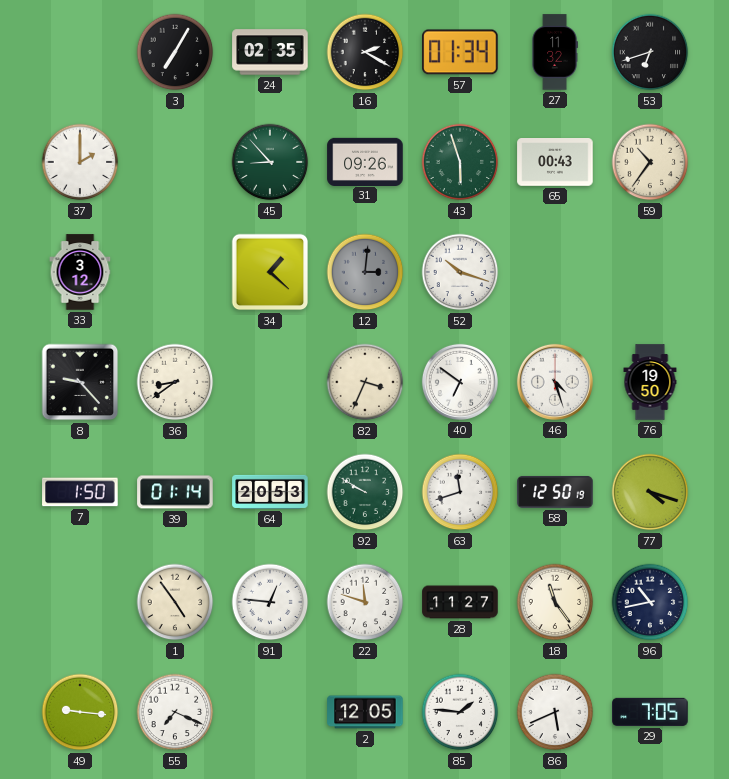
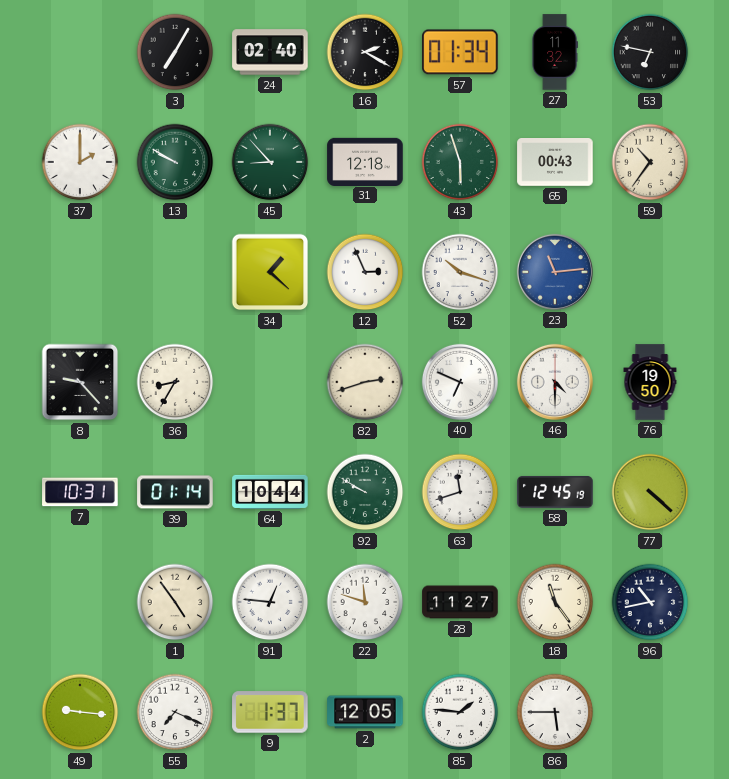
24: 02:35 -> 02:40
53: 6:42 -> 6:47
13: none -> 9:50
31: 09:26 -> 12:18
33: 3:12 -> none
12: 3:01 -> 2:56
12 dial: grey -> white
23: none -> 11:14
36: 8:39 -> 8:35
82: 3:34 -> 2:42
40: 6:51 -> 6:49
46: 4:27 -> 4:30
7: 1:50 -> 10:31
64: 20:53 -> 10:44
58: 12:50 -> 12:45
77: 4:18 -> 4:22
9: none -> 1:37
86: 5:41 -> 5:45
29: 7:05 -> none
